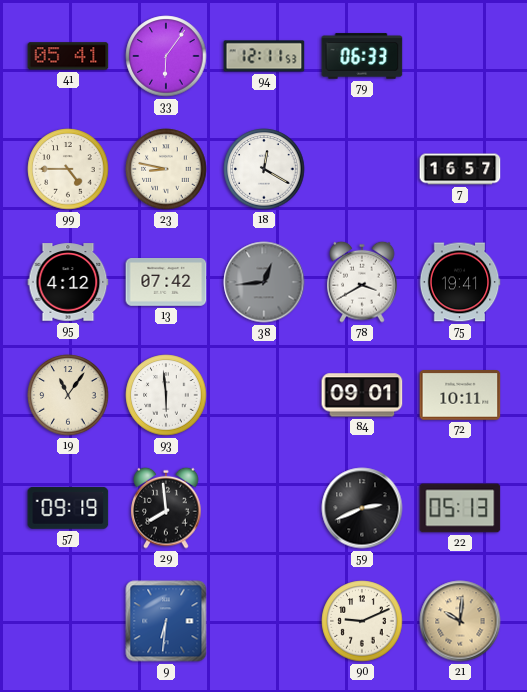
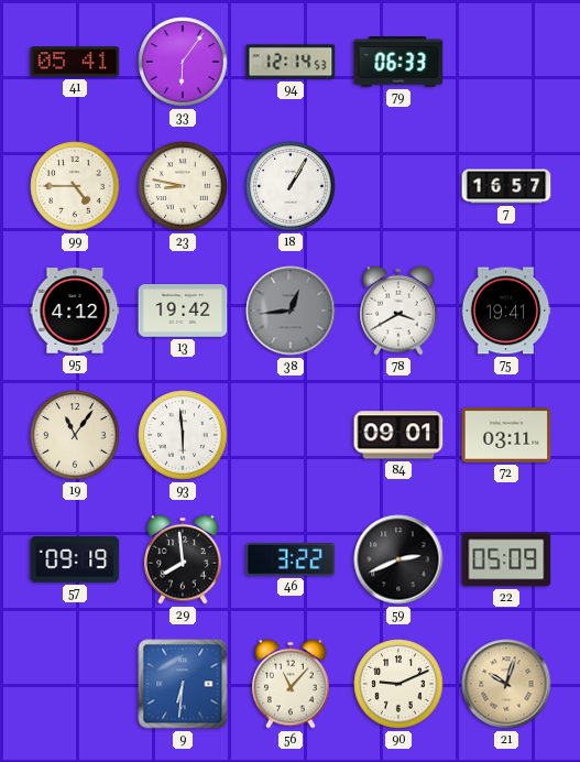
94: 12:11 -> 12:14
18: 12:20 -> 1:05
13: 07:42 -> 19:42
72: 10:11 -> 03:11
46: none -> 3:22
22: 05:13 -> 05:09
56: none -> 11:07
21: 10:01 -> 10:03
